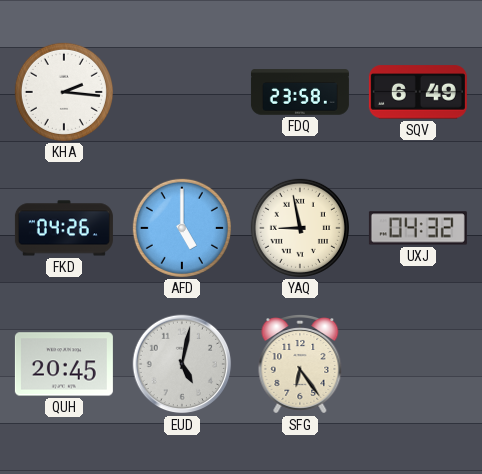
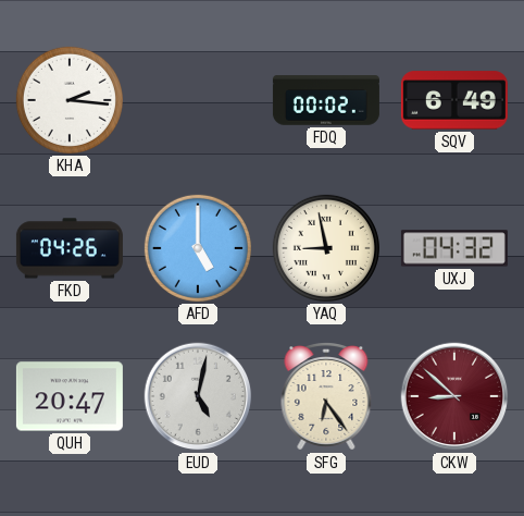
FDQ: 23:58 -> 00:02
QUH: 20:45 -> 20:47
CKW: none -> 8:52
